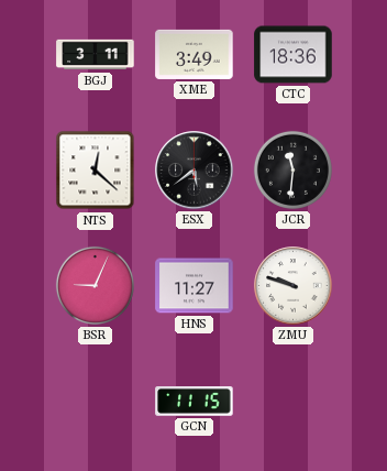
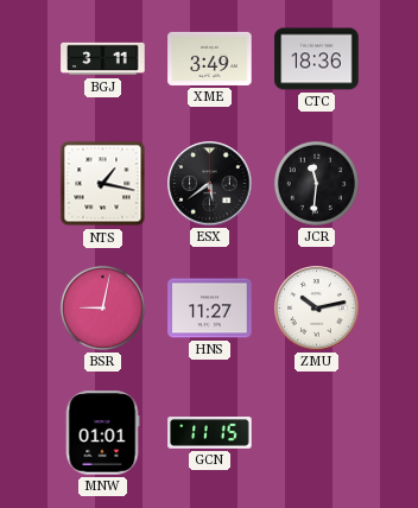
NTS: 12:22 -> 1:17
BSR: 9:04 -> 9:02
ZMU: 9:48 -> 10:13
MNW: none -> 01:01
